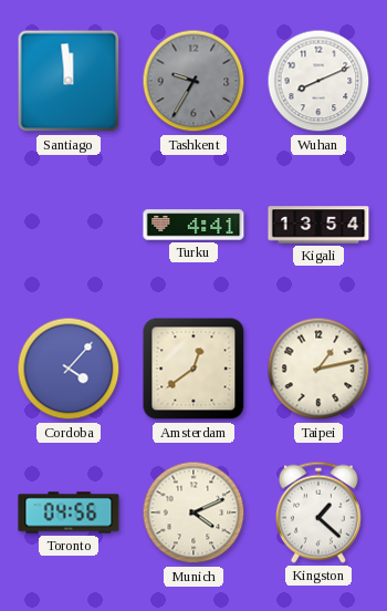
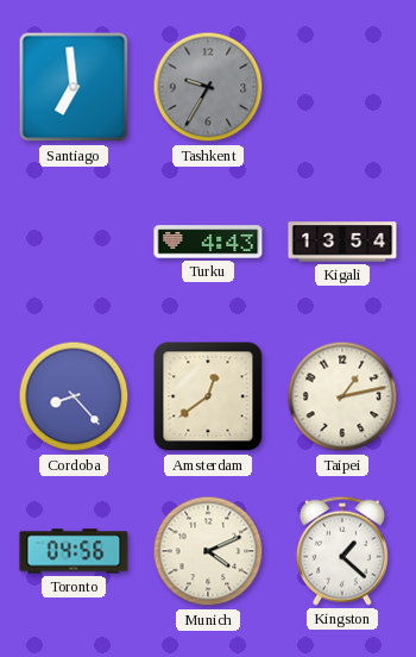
Santiago: 11:59 -> 6:59
Wuhan: 8:11 -> none
Turku: 4:41 -> 4:43
Cordoba: 4:07 -> 8:23
